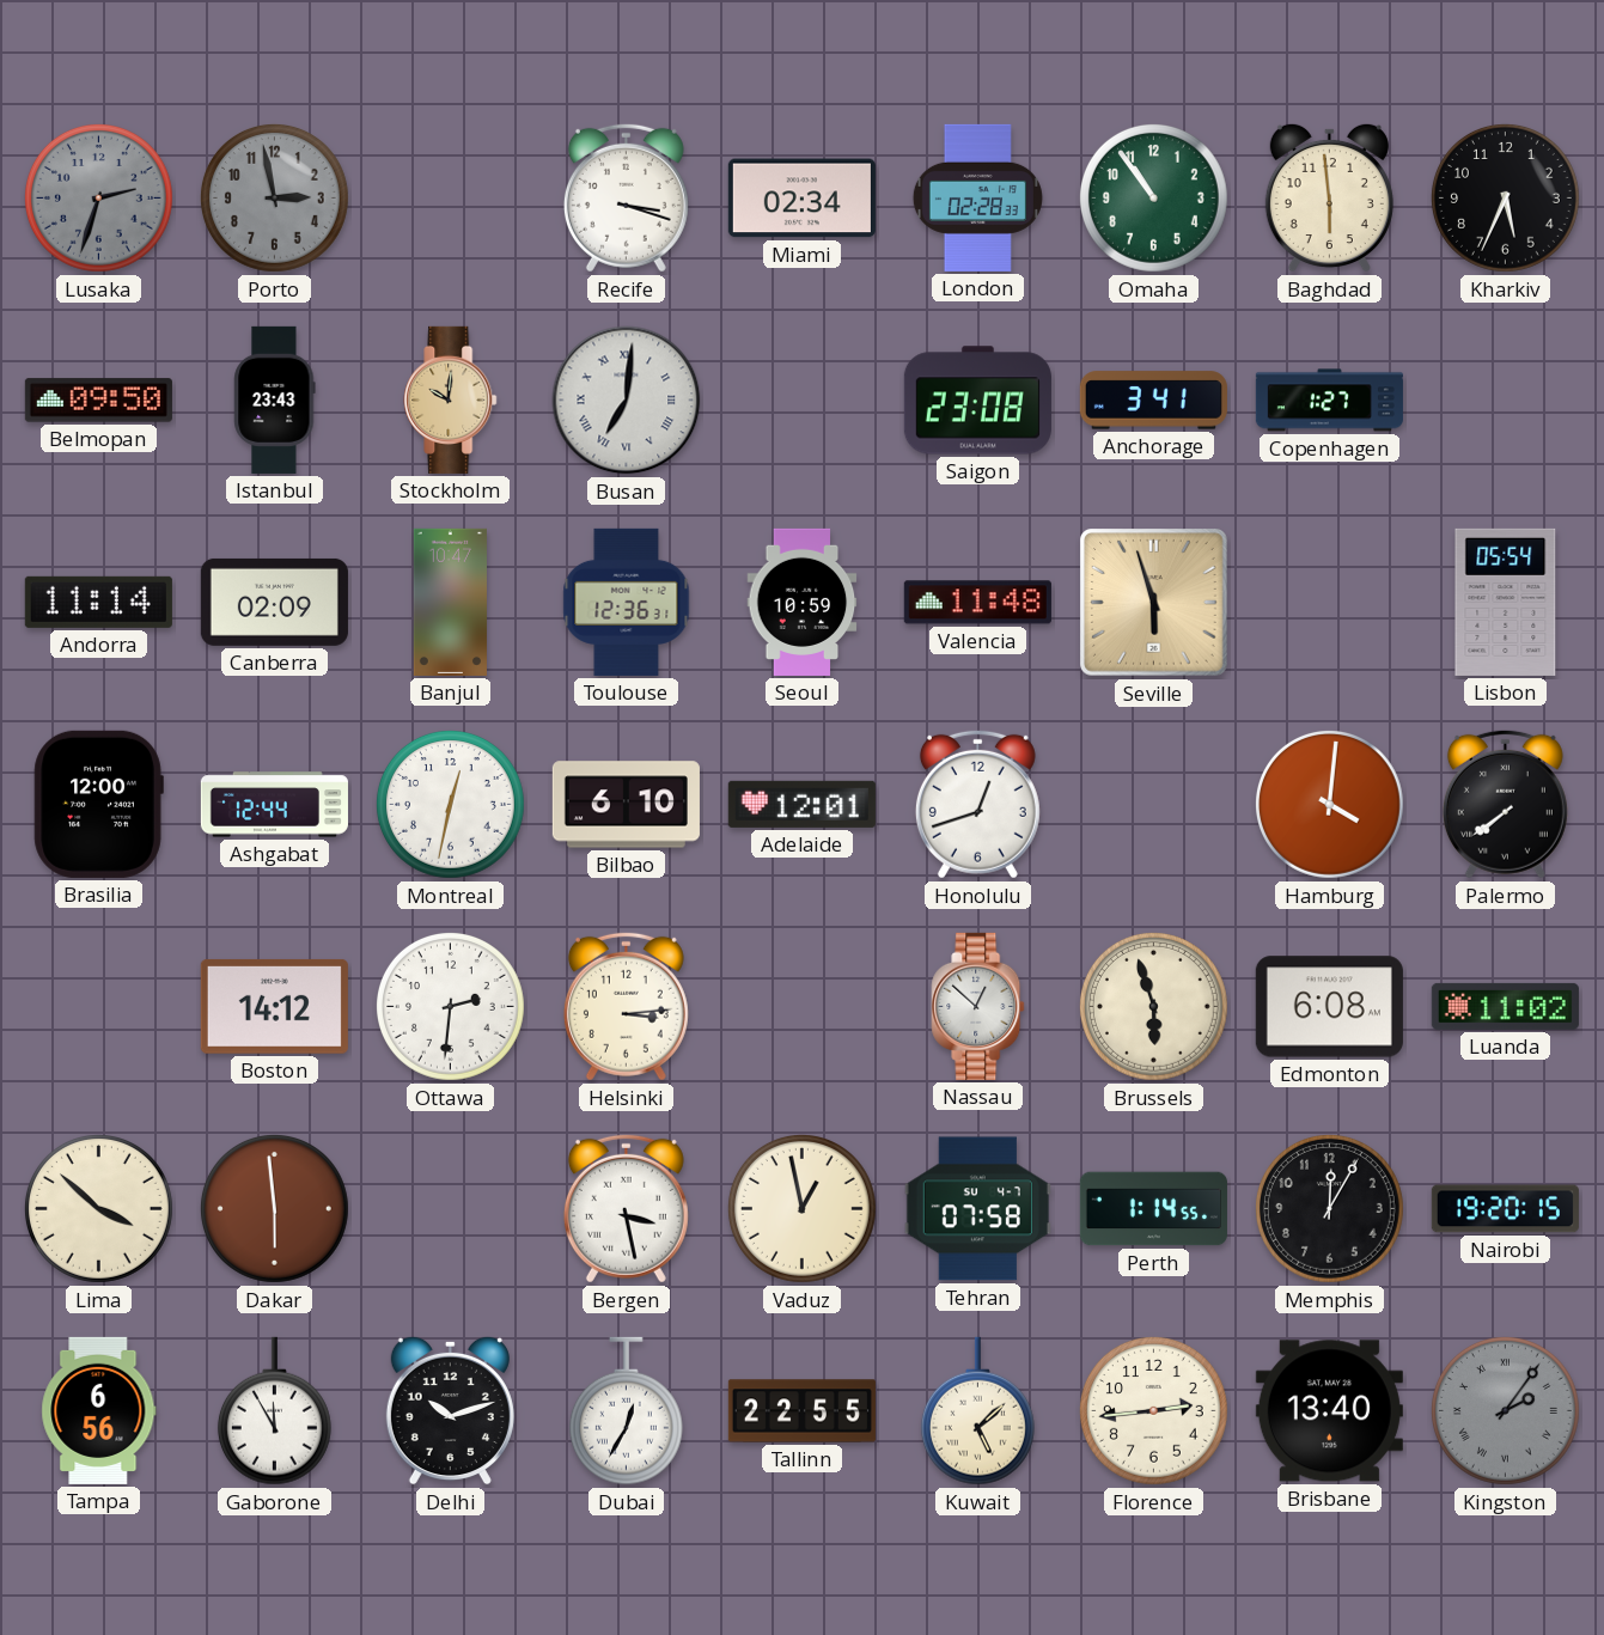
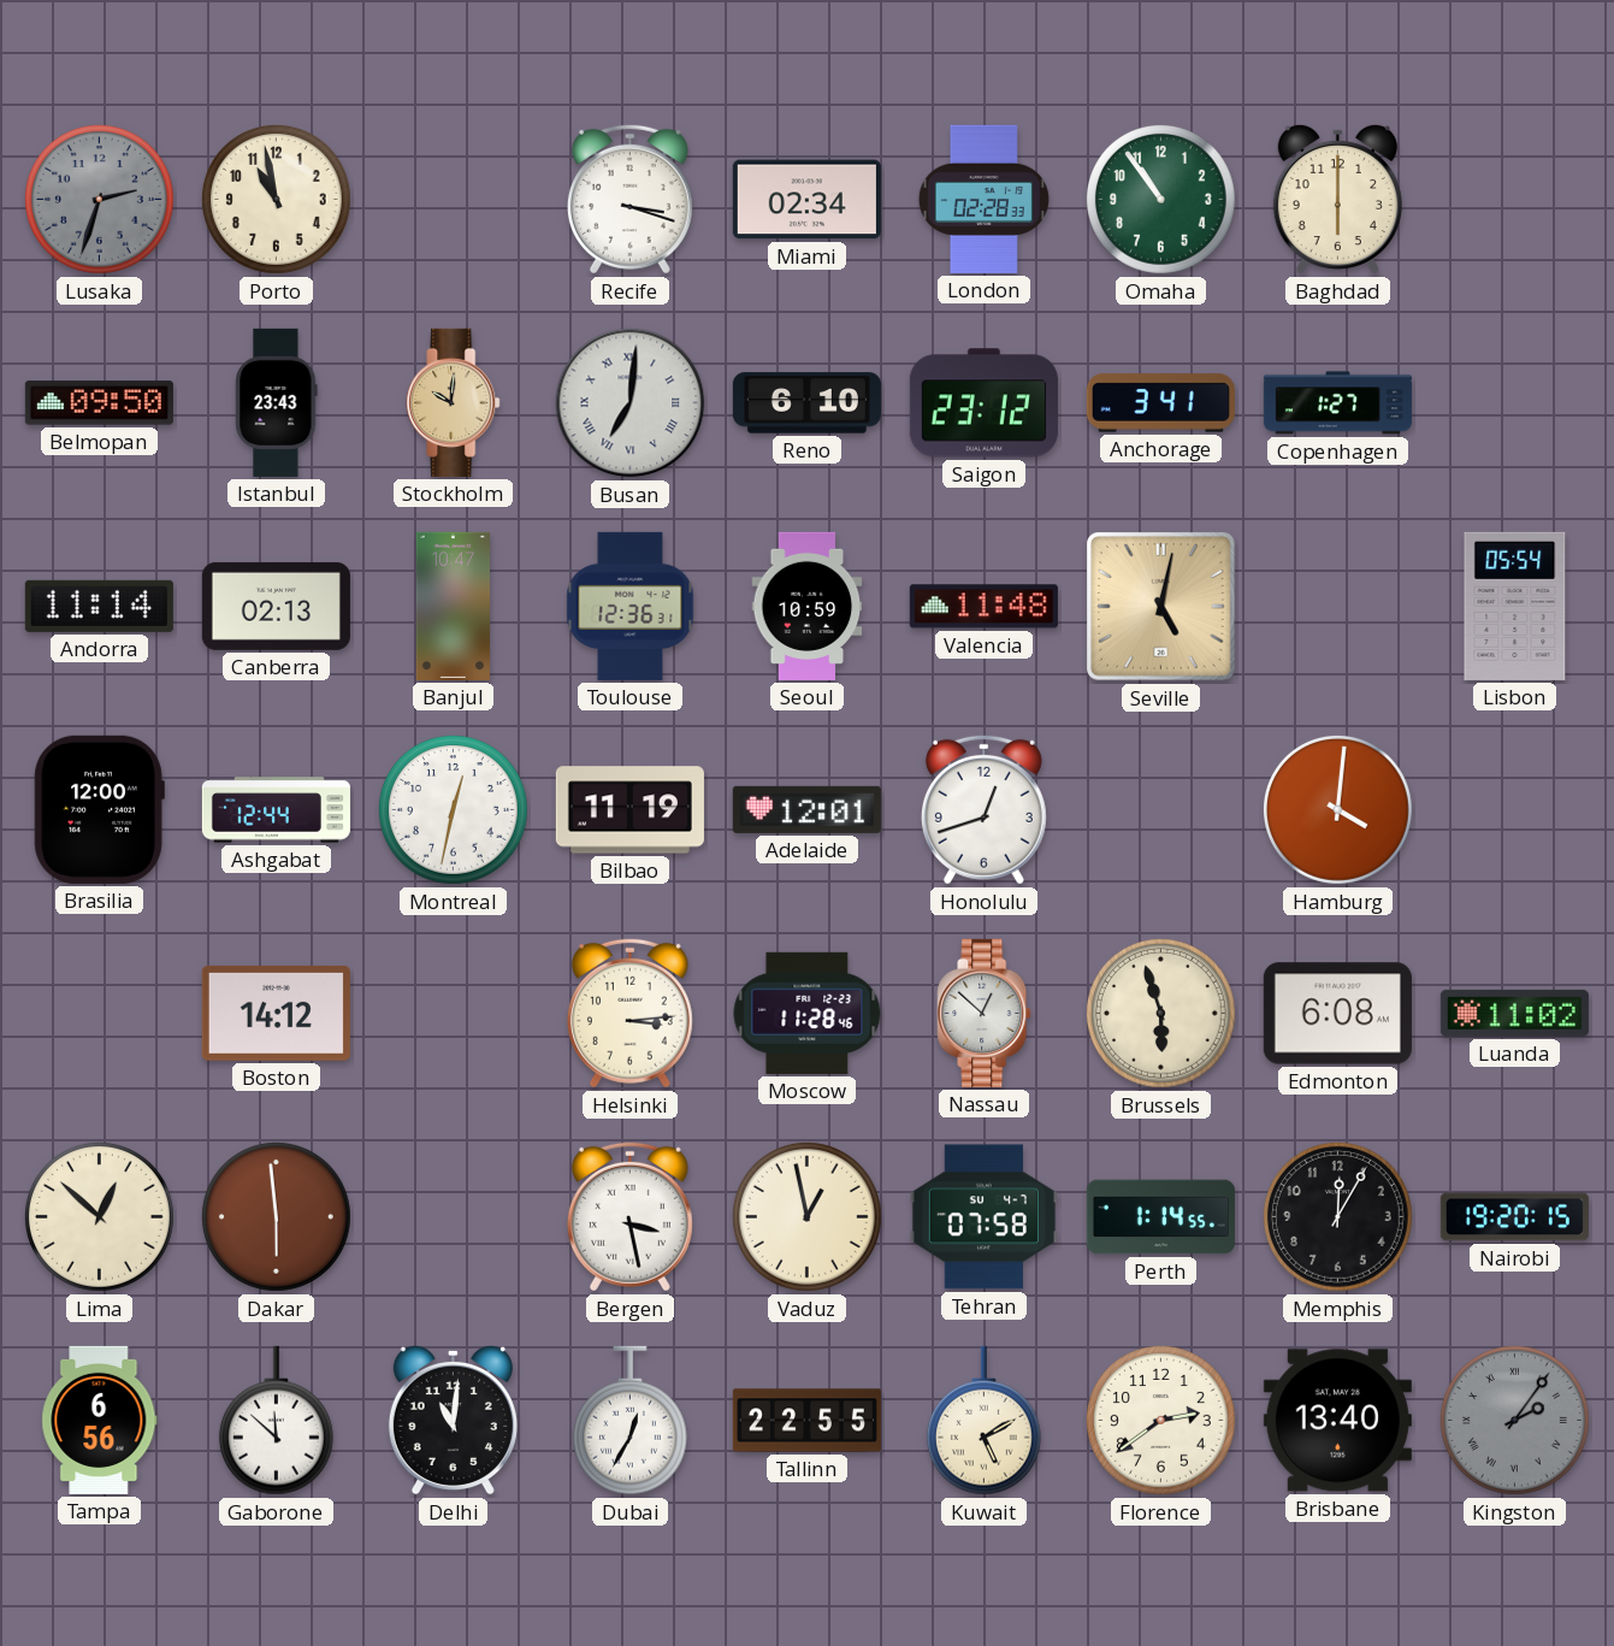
Porto: 2:58 -> 10:58
Porto dial: grey -> cream
Baghdad: 5:59 -> 6:00
Kharkiv: 5:34 -> none
Reno: none -> 6:10
Saigon: 23:08 -> 23:12
Canberra: 02:09 -> 02:13
Seville: 5:57 -> 5:02
Bilbao: 6:10 -> 11:19
Palermo: 7:39 -> none
Ottawa: 2:31 -> none
Moscow: none -> 11:28
Lima: 3:52 -> 12:52
Gaborone: 11:55 -> 11:52
Delhi: 10:12 -> 11:01
Kuwait: 5:08 -> 5:10
Florence: 2:44 -> 2:39
